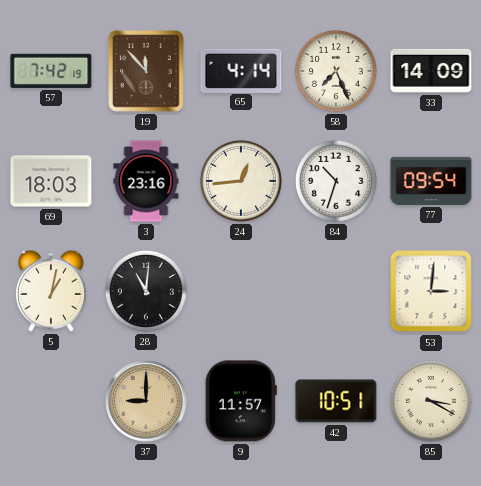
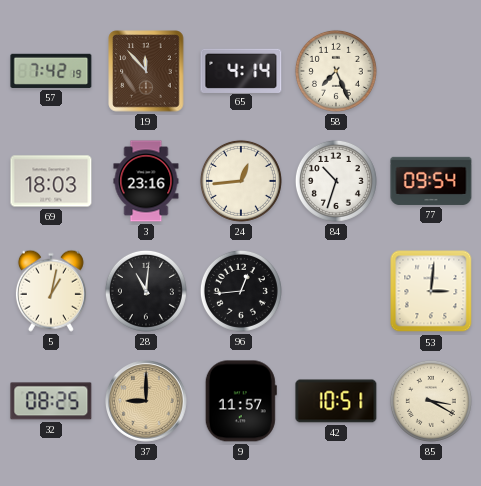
33: 14:09 -> none
96: none -> 12:44
32: none -> 08:25
